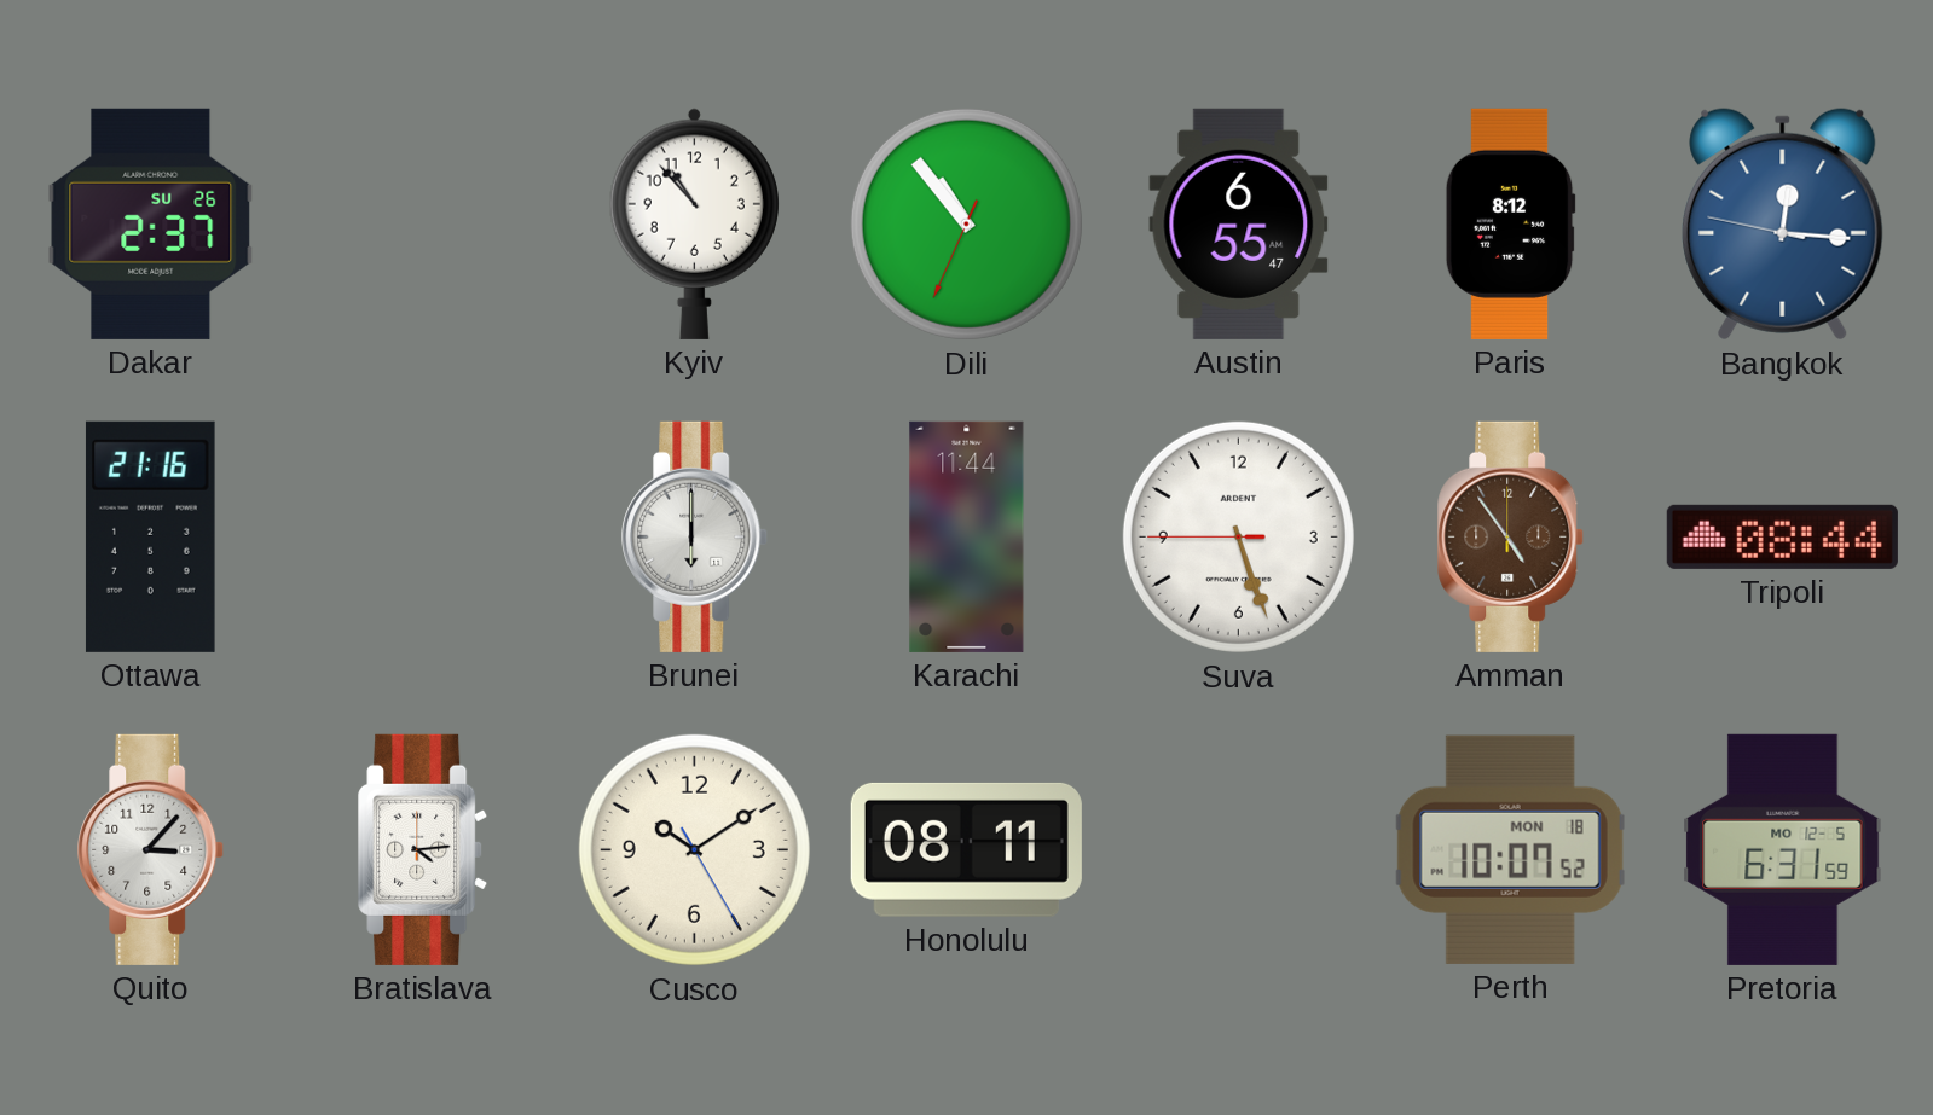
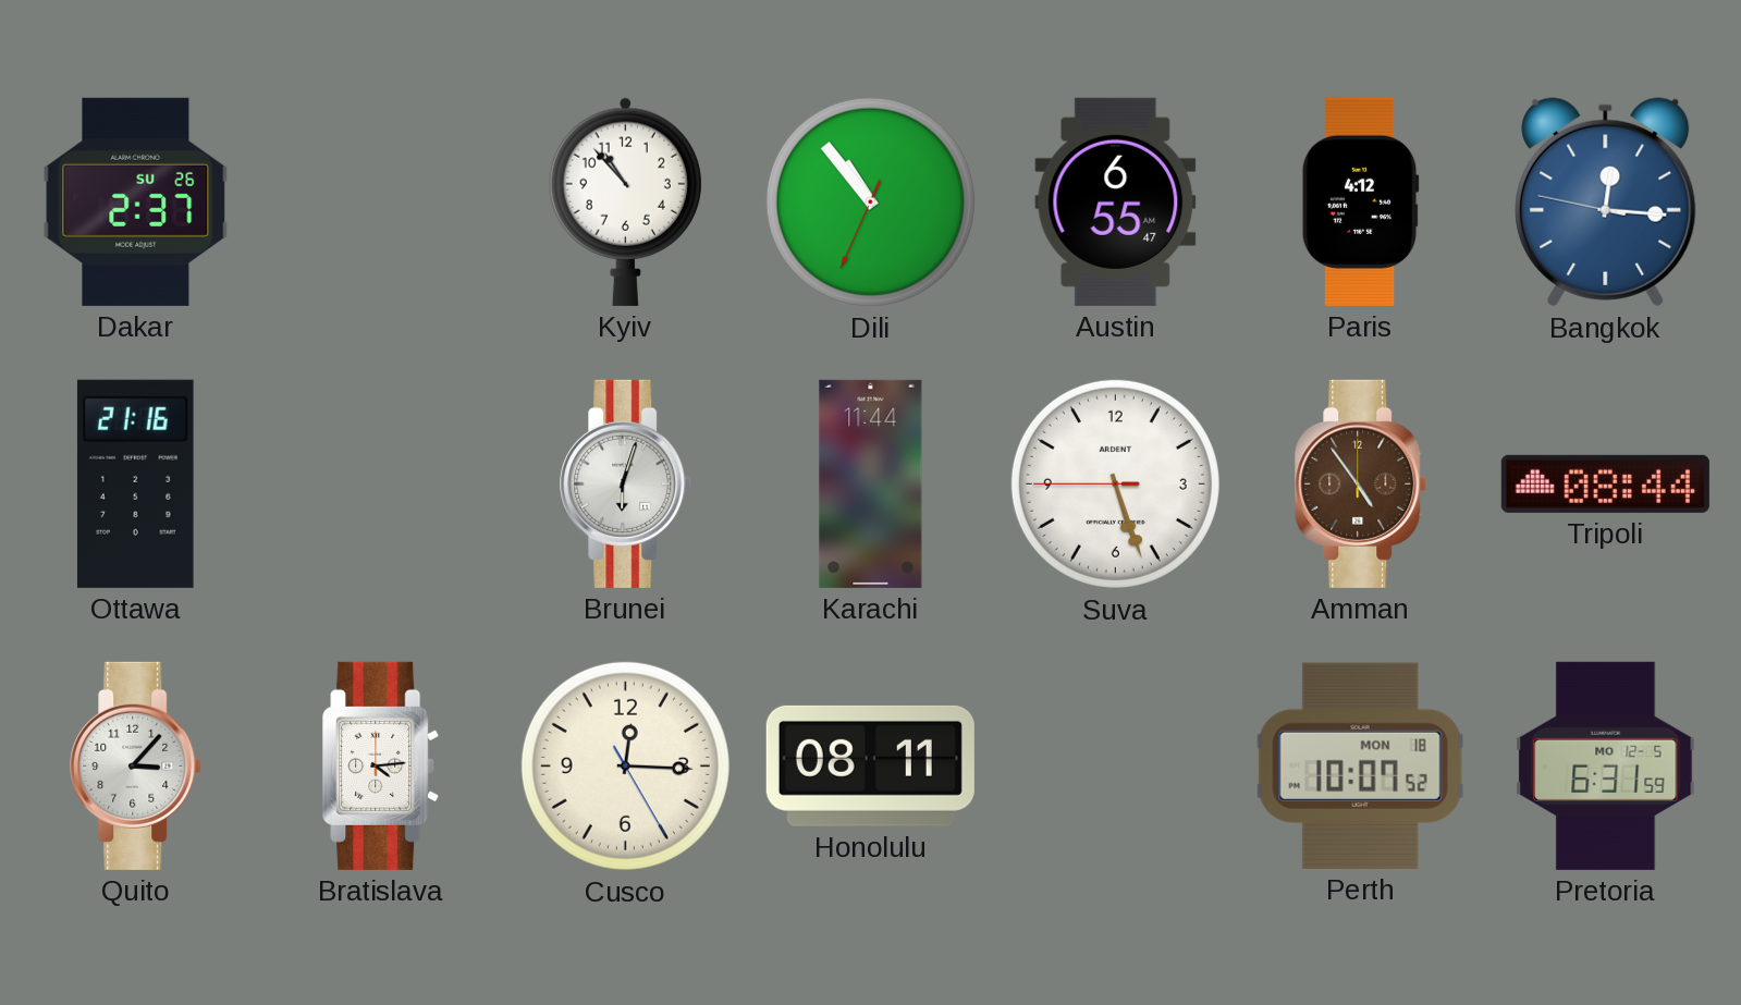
Paris: 8:12 -> 4:12
Brunei: 6:00 -> 6:03
Cusco: 10:09 -> 12:15
